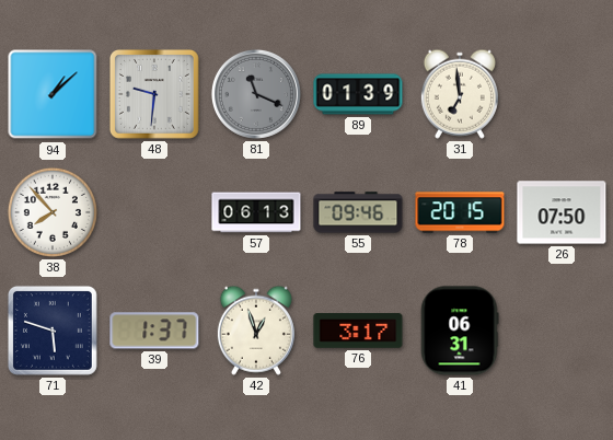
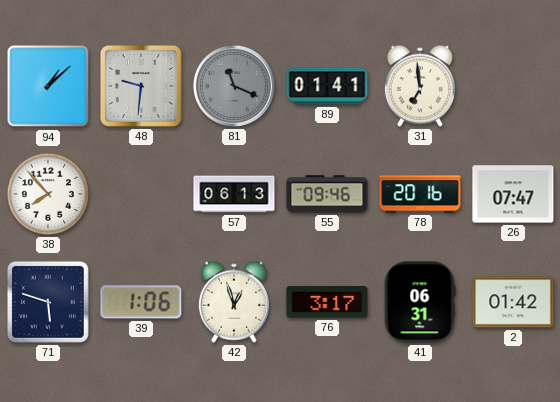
89: 01:39 -> 01:41
78: 20:15 -> 20:16
26: 07:50 -> 07:47
39: 1:37 -> 1:06
2: none -> 01:42
